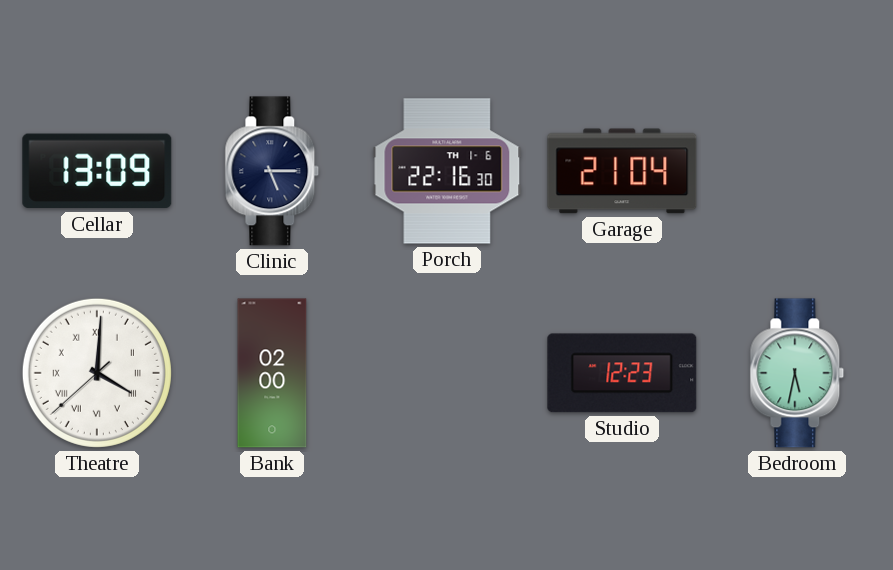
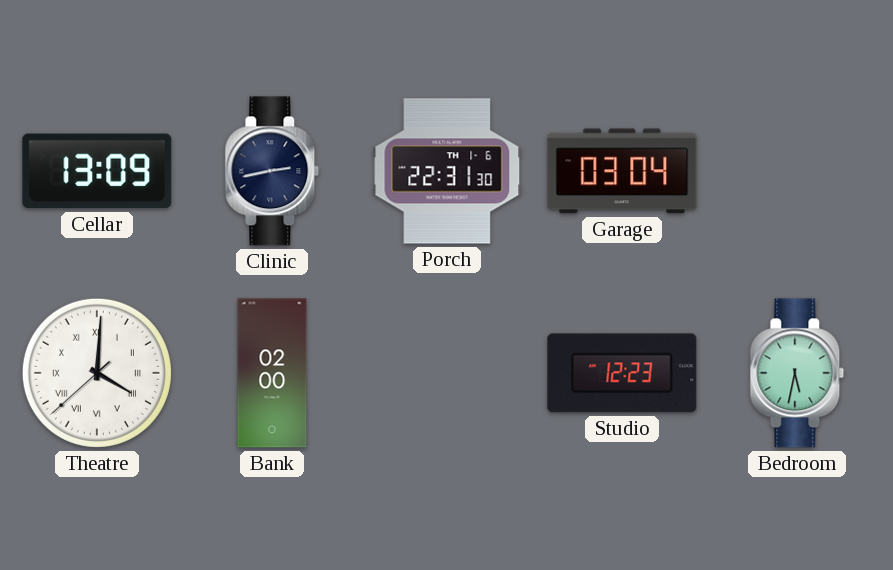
Clinic: 5:15 -> 2:43
Porch: 22:16 -> 22:31
Garage: 21:04 -> 03:04
